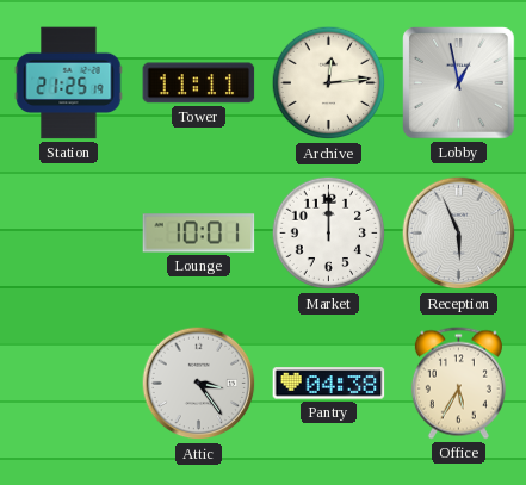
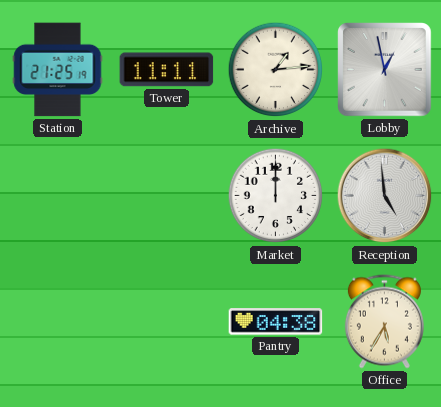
Archive: 12:14 -> 1:14
Lounge: 10:01 -> none
Reception: 5:56 -> 4:59
Attic: 3:24 -> none
